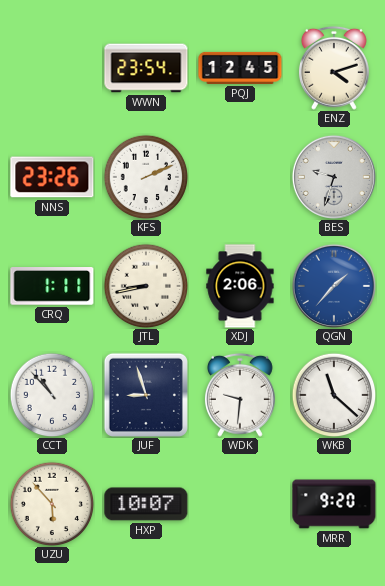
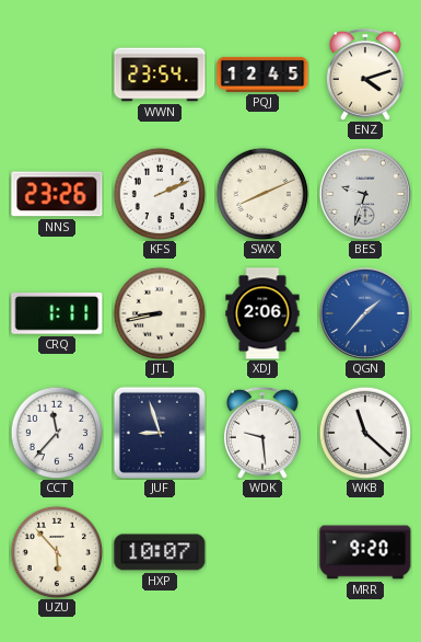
SWX: none -> 8:11
CCT: 10:53 -> 11:37
WDK: 9:31 -> 9:29
